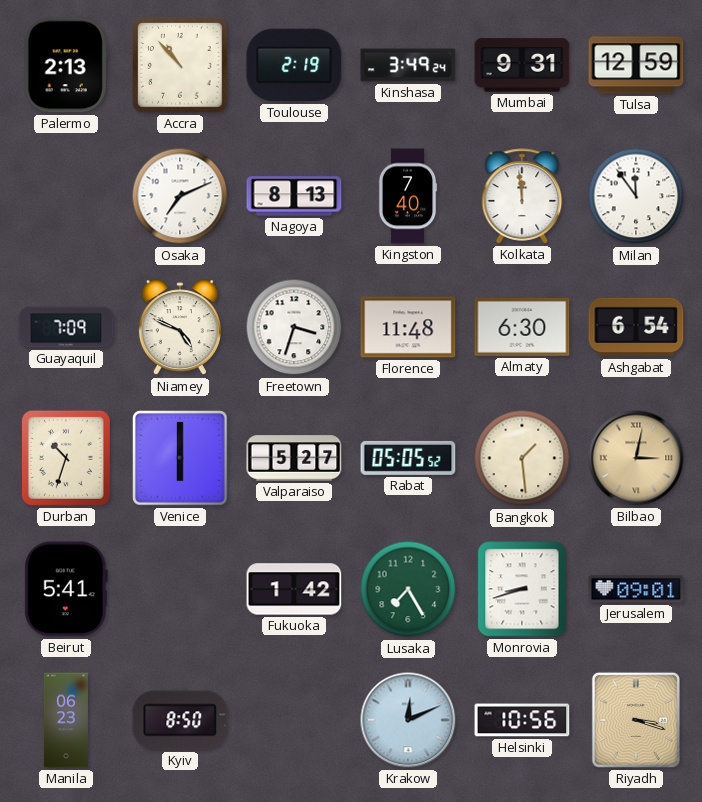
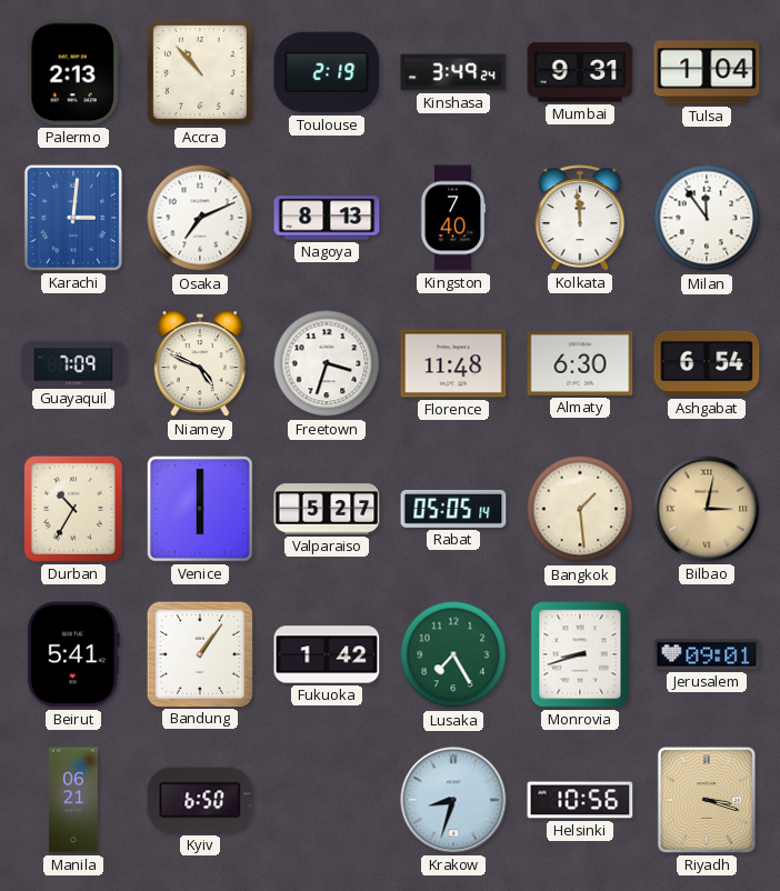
Tulsa: 12:59 -> 1:04
Karachi: none -> 3:01
Durban: 10:33 -> 10:35
Rabat: 05:05:52 -> 05:05:14
Bandung: none -> 1:06
Manila: 06:23 -> 06:21
Kyiv: 8:50 -> 6:50
Krakow: 12:11 -> 8:33
